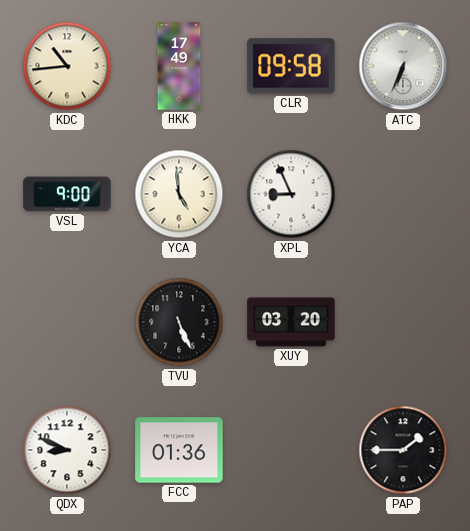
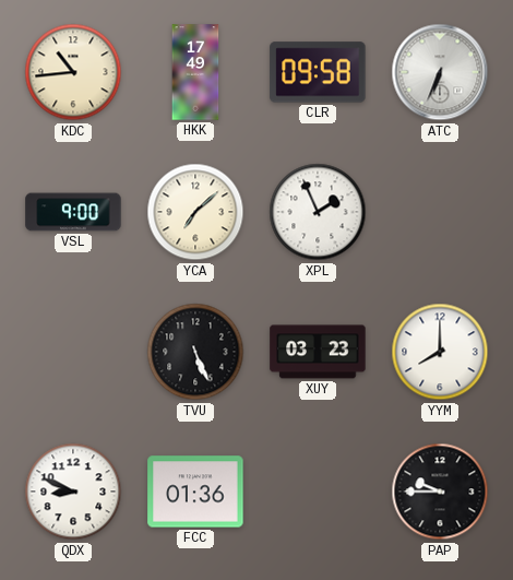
YCA: 4:59 -> 7:08
XPL: 8:56 -> 1:56
XUY: 03:20 -> 03:23
YYM: none -> 8:00
PAP: 1:45 -> 9:45
